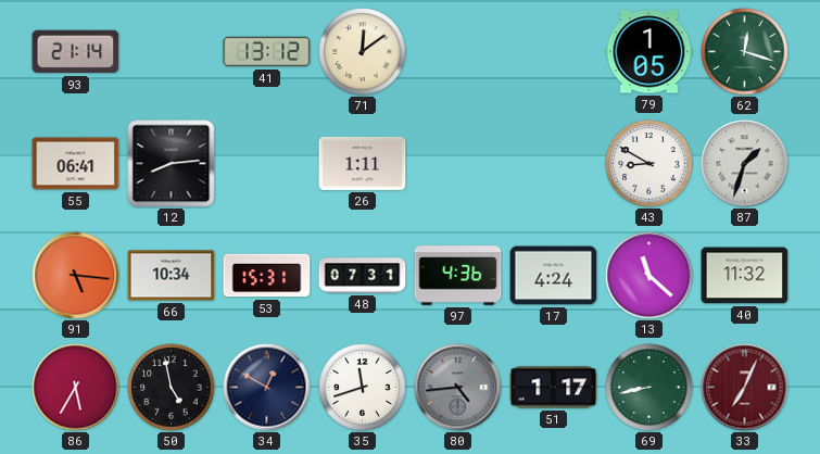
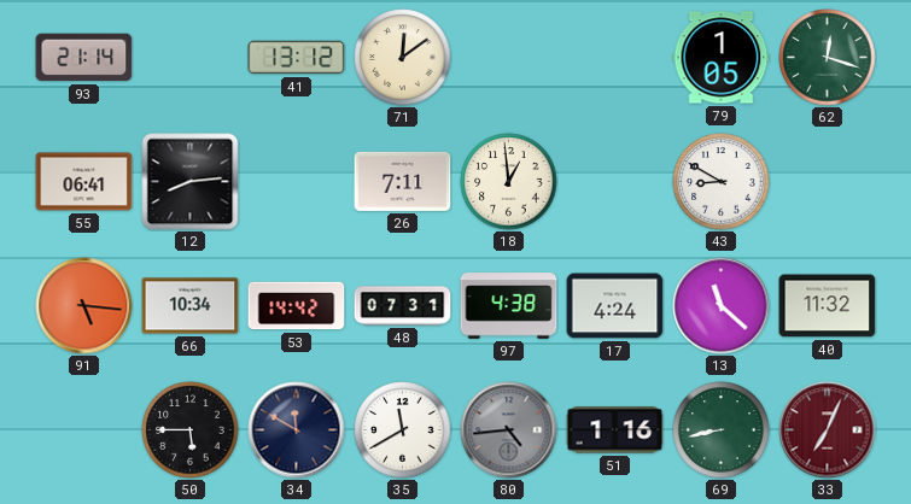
26: 1:11 -> 7:11
18: none -> 12:59
87: 1:33 -> none
53: 15:31 -> 14:42
97: 4:36 -> 4:38
86: 5:35 -> none
50: 4:58 -> 5:45
34: 12:50 -> 11:50
35: 11:42 -> 11:40
51: 1:17 -> 1:16
